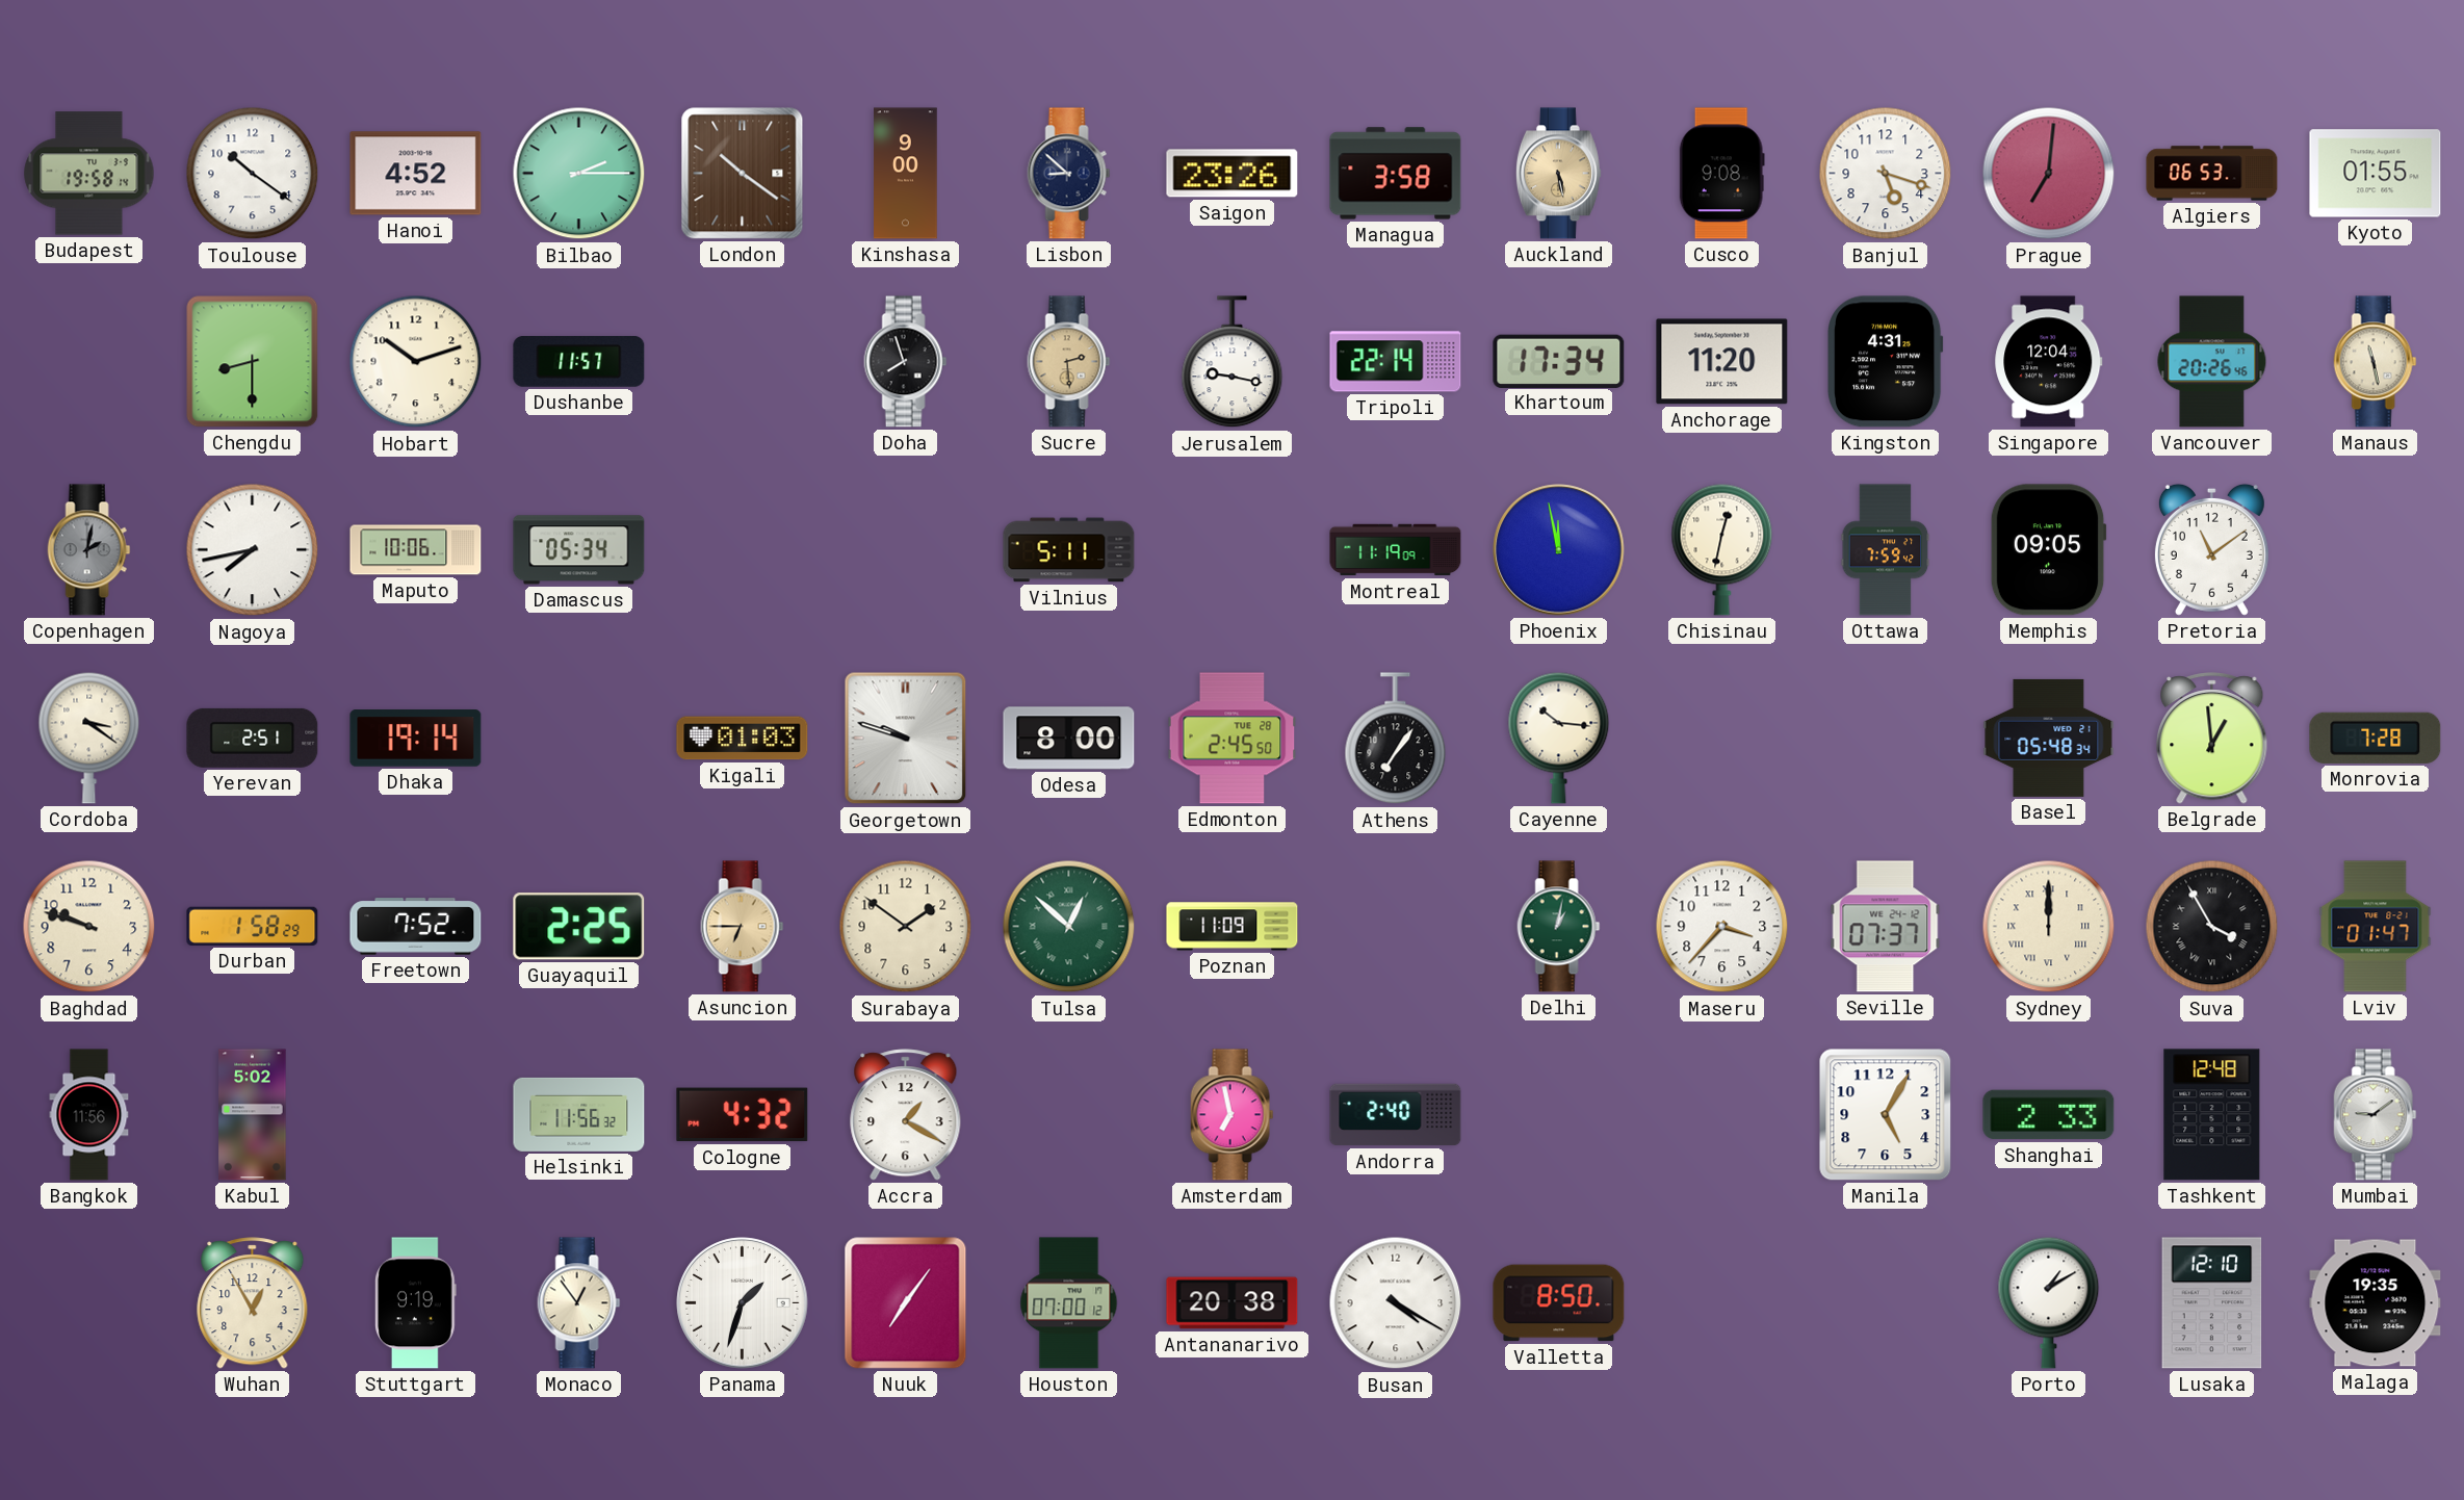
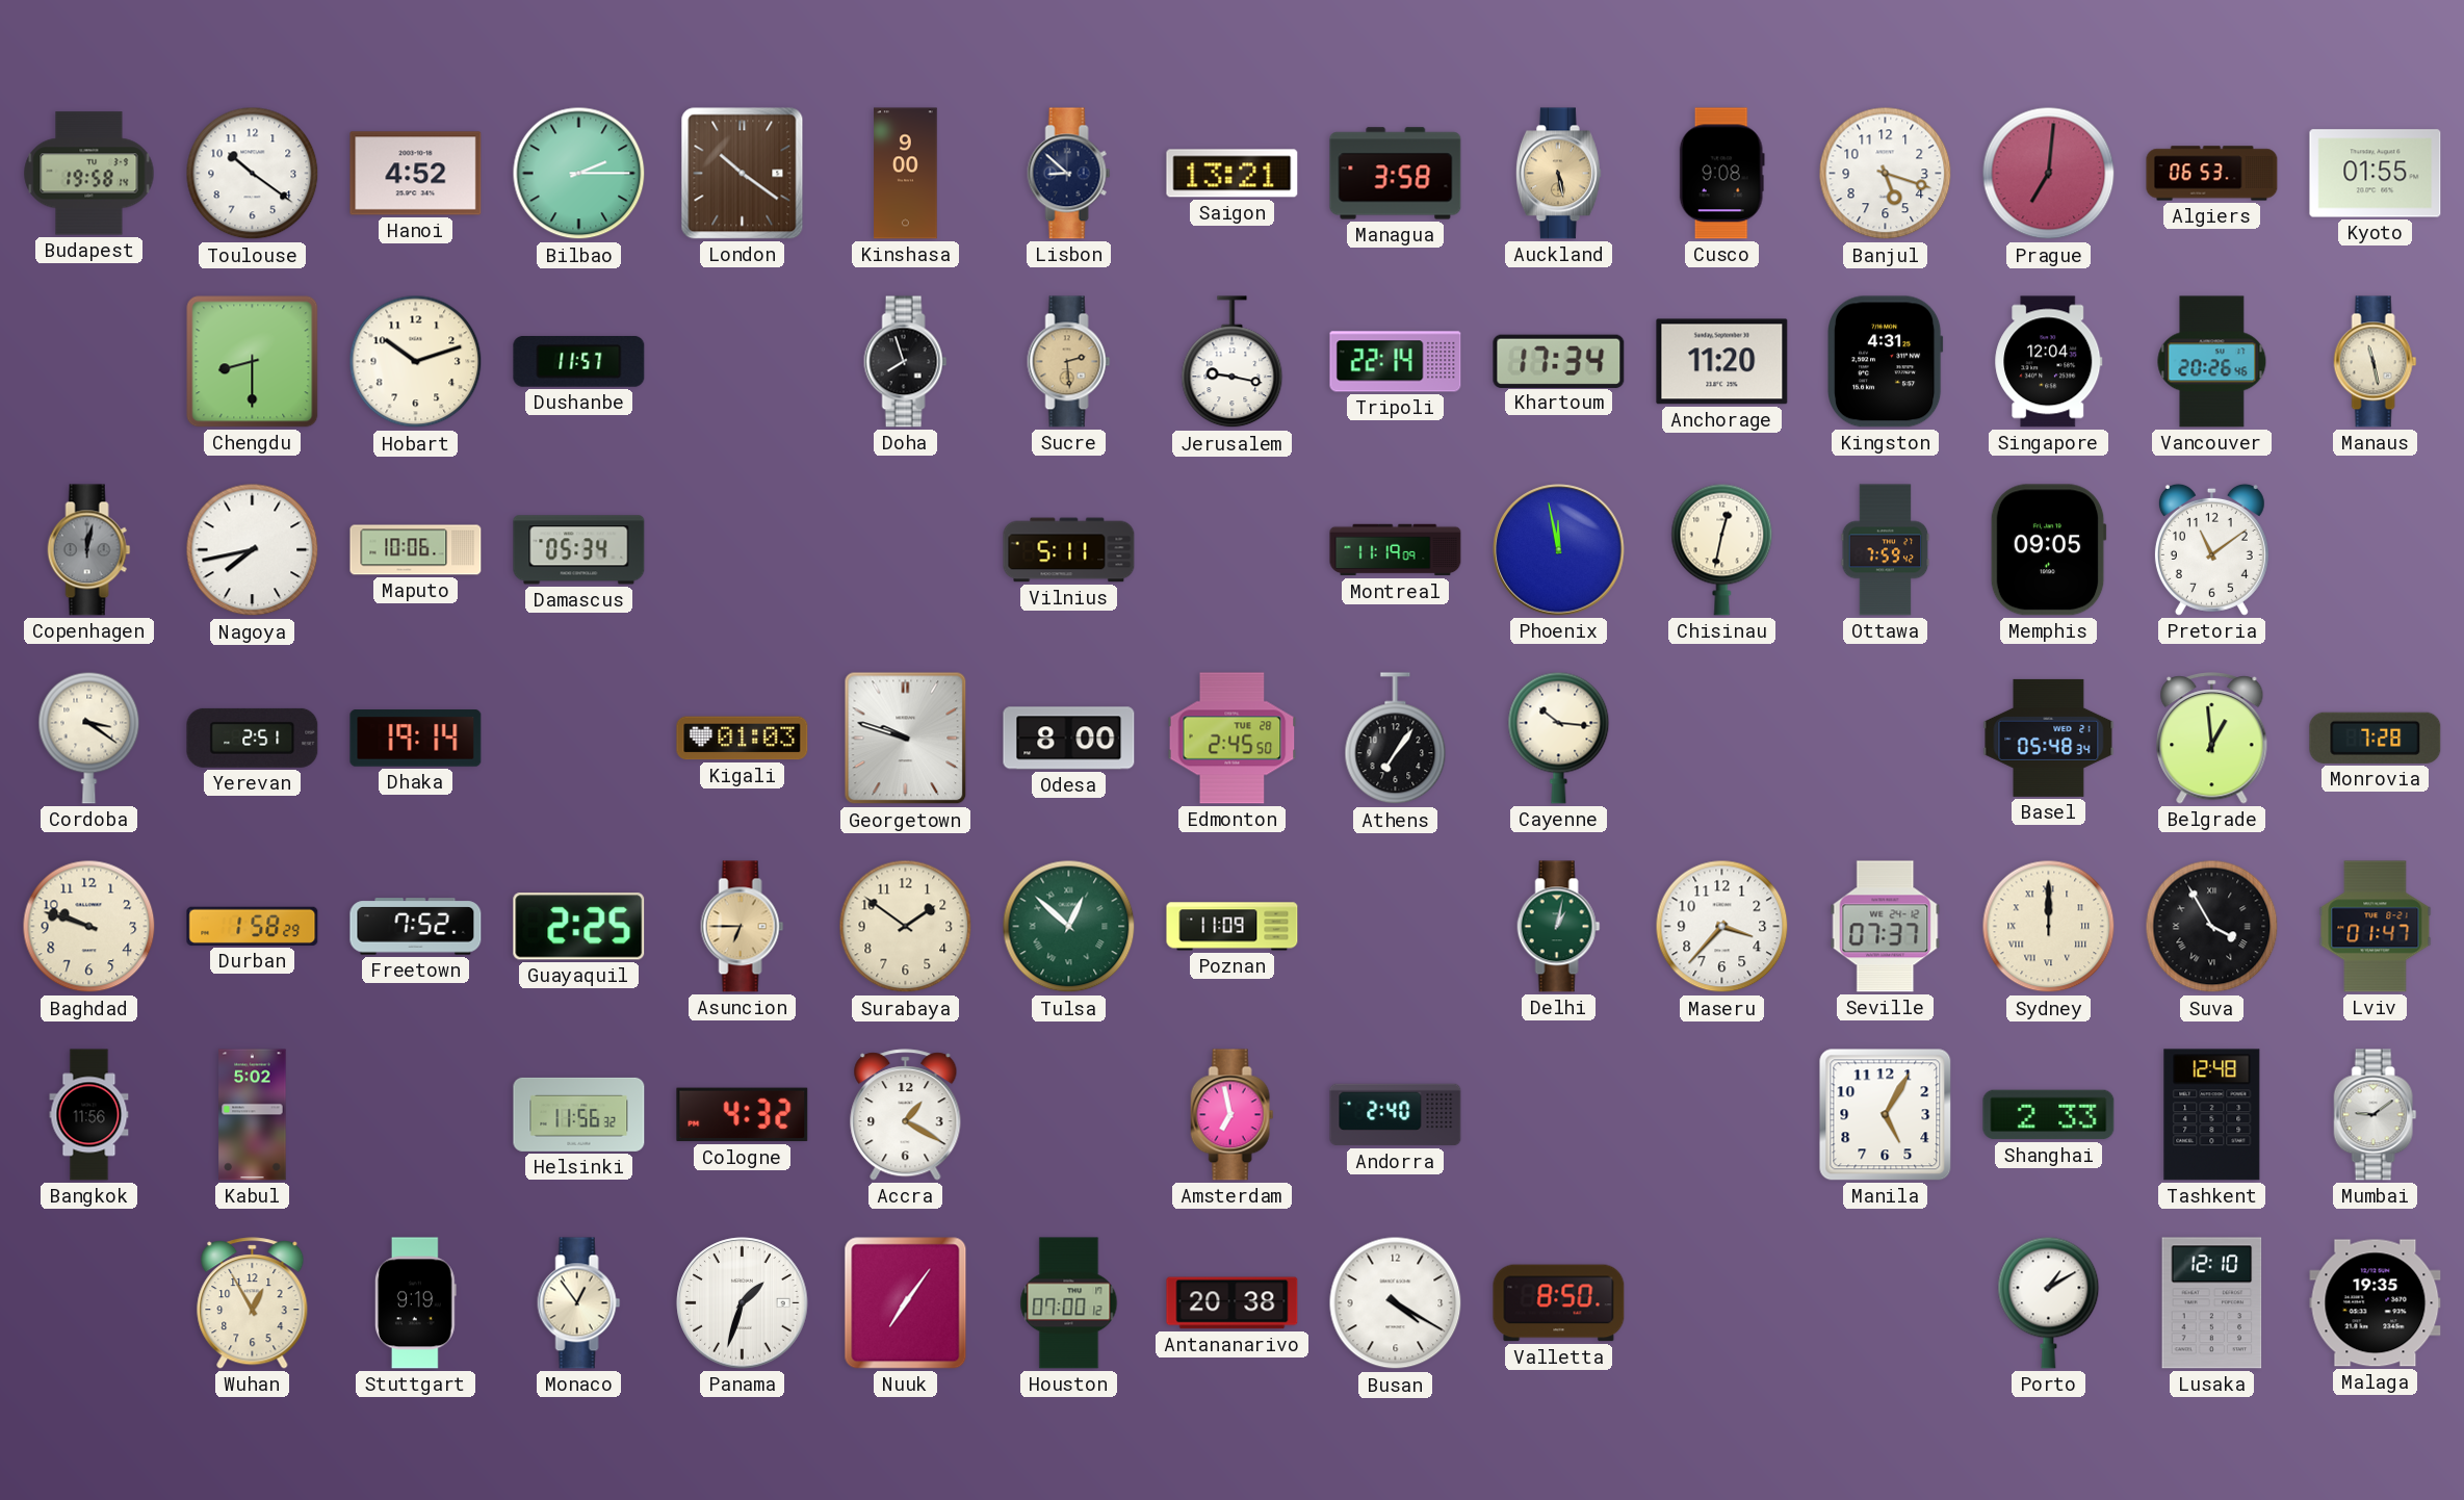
Saigon: 23:26 -> 13:21
Copenhagen: 2:02 -> 12:02
